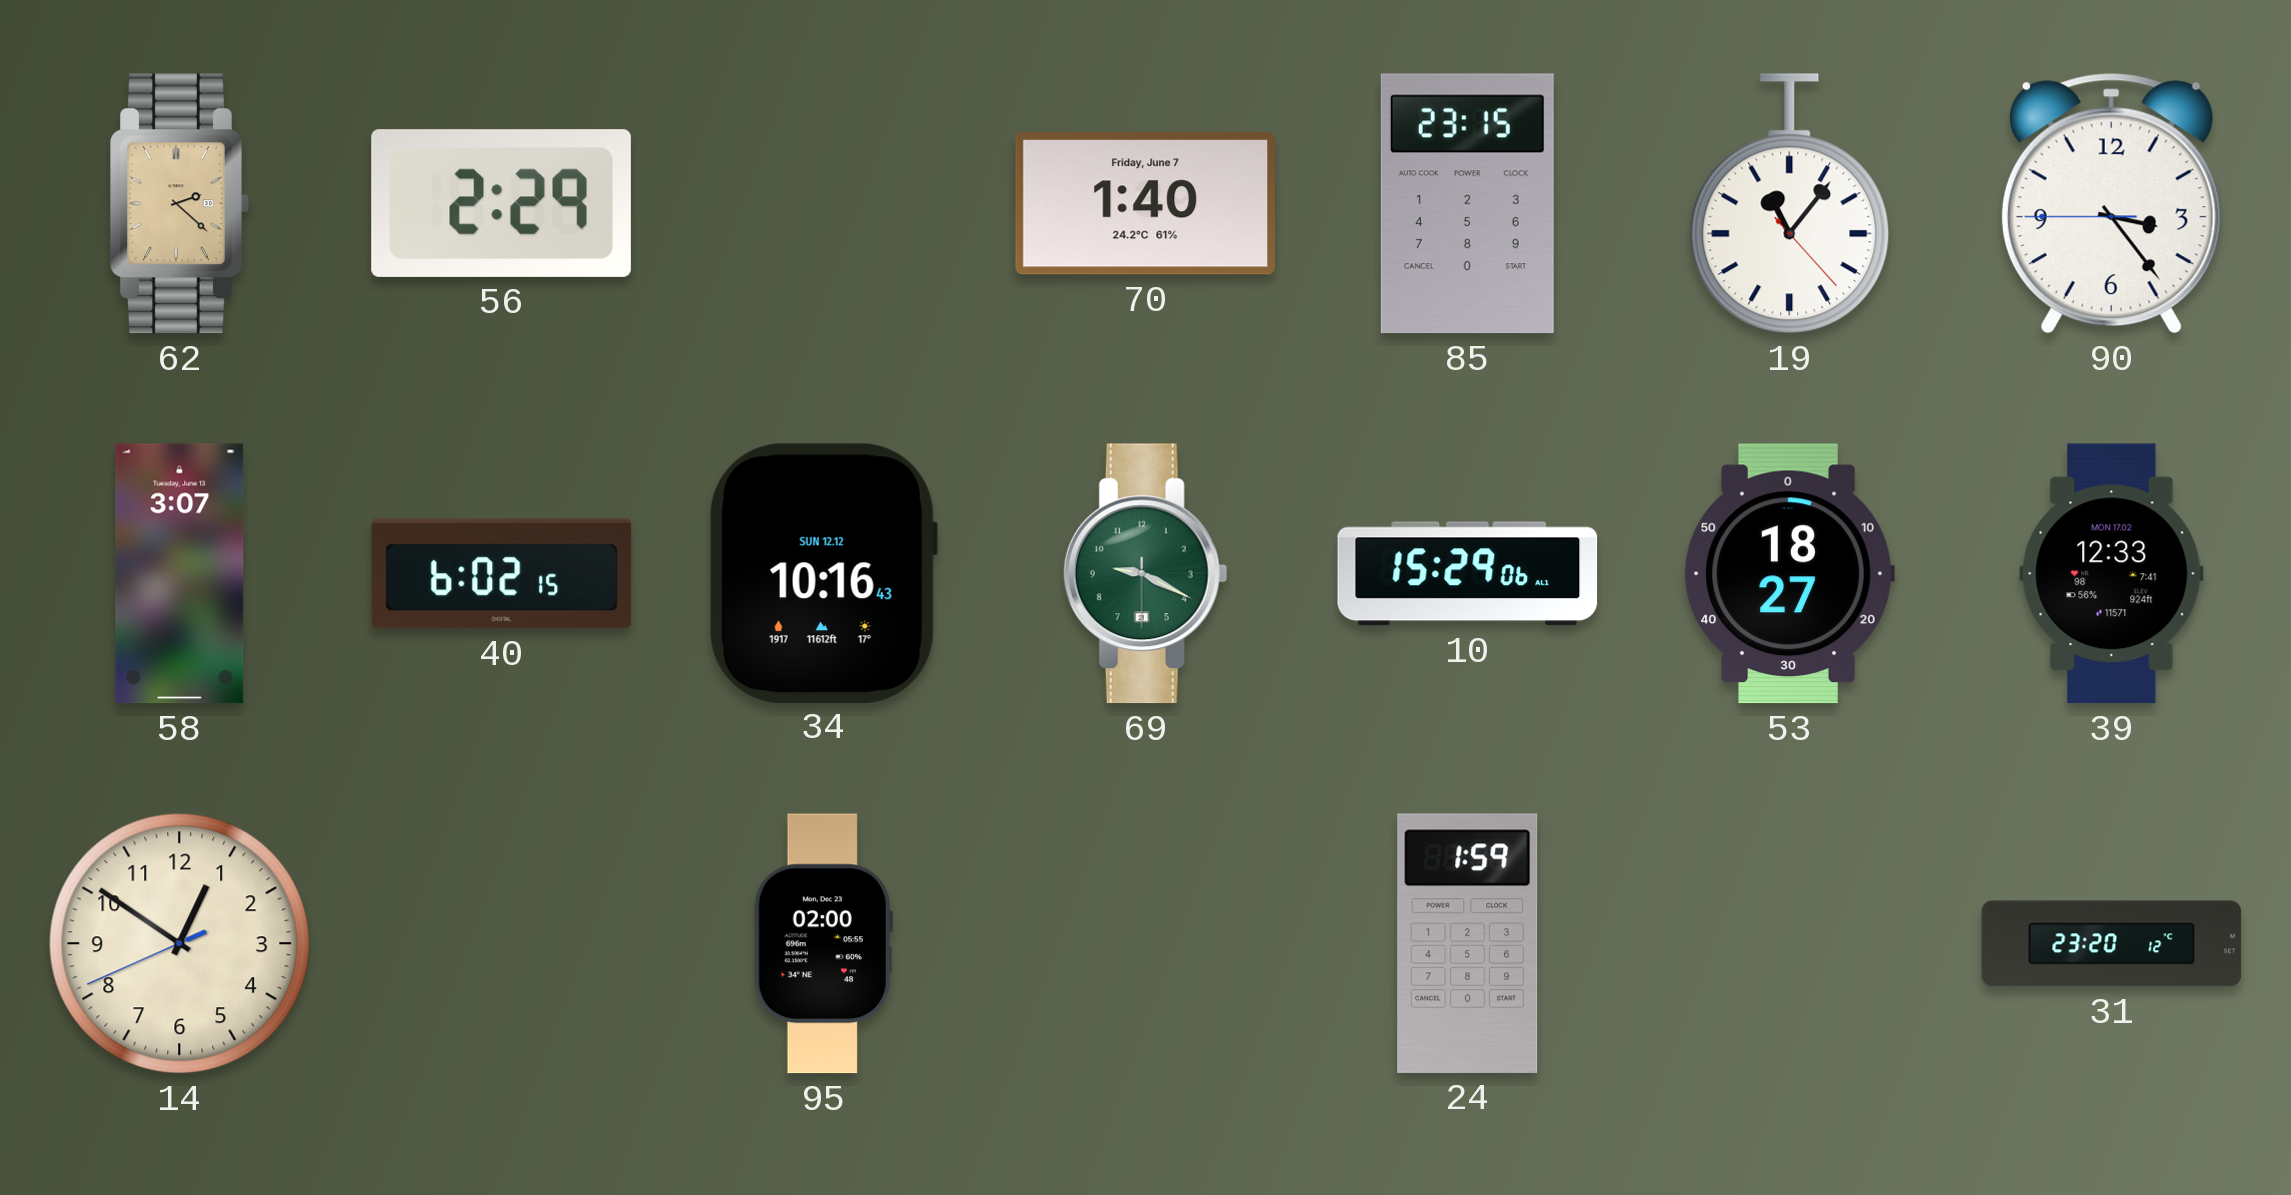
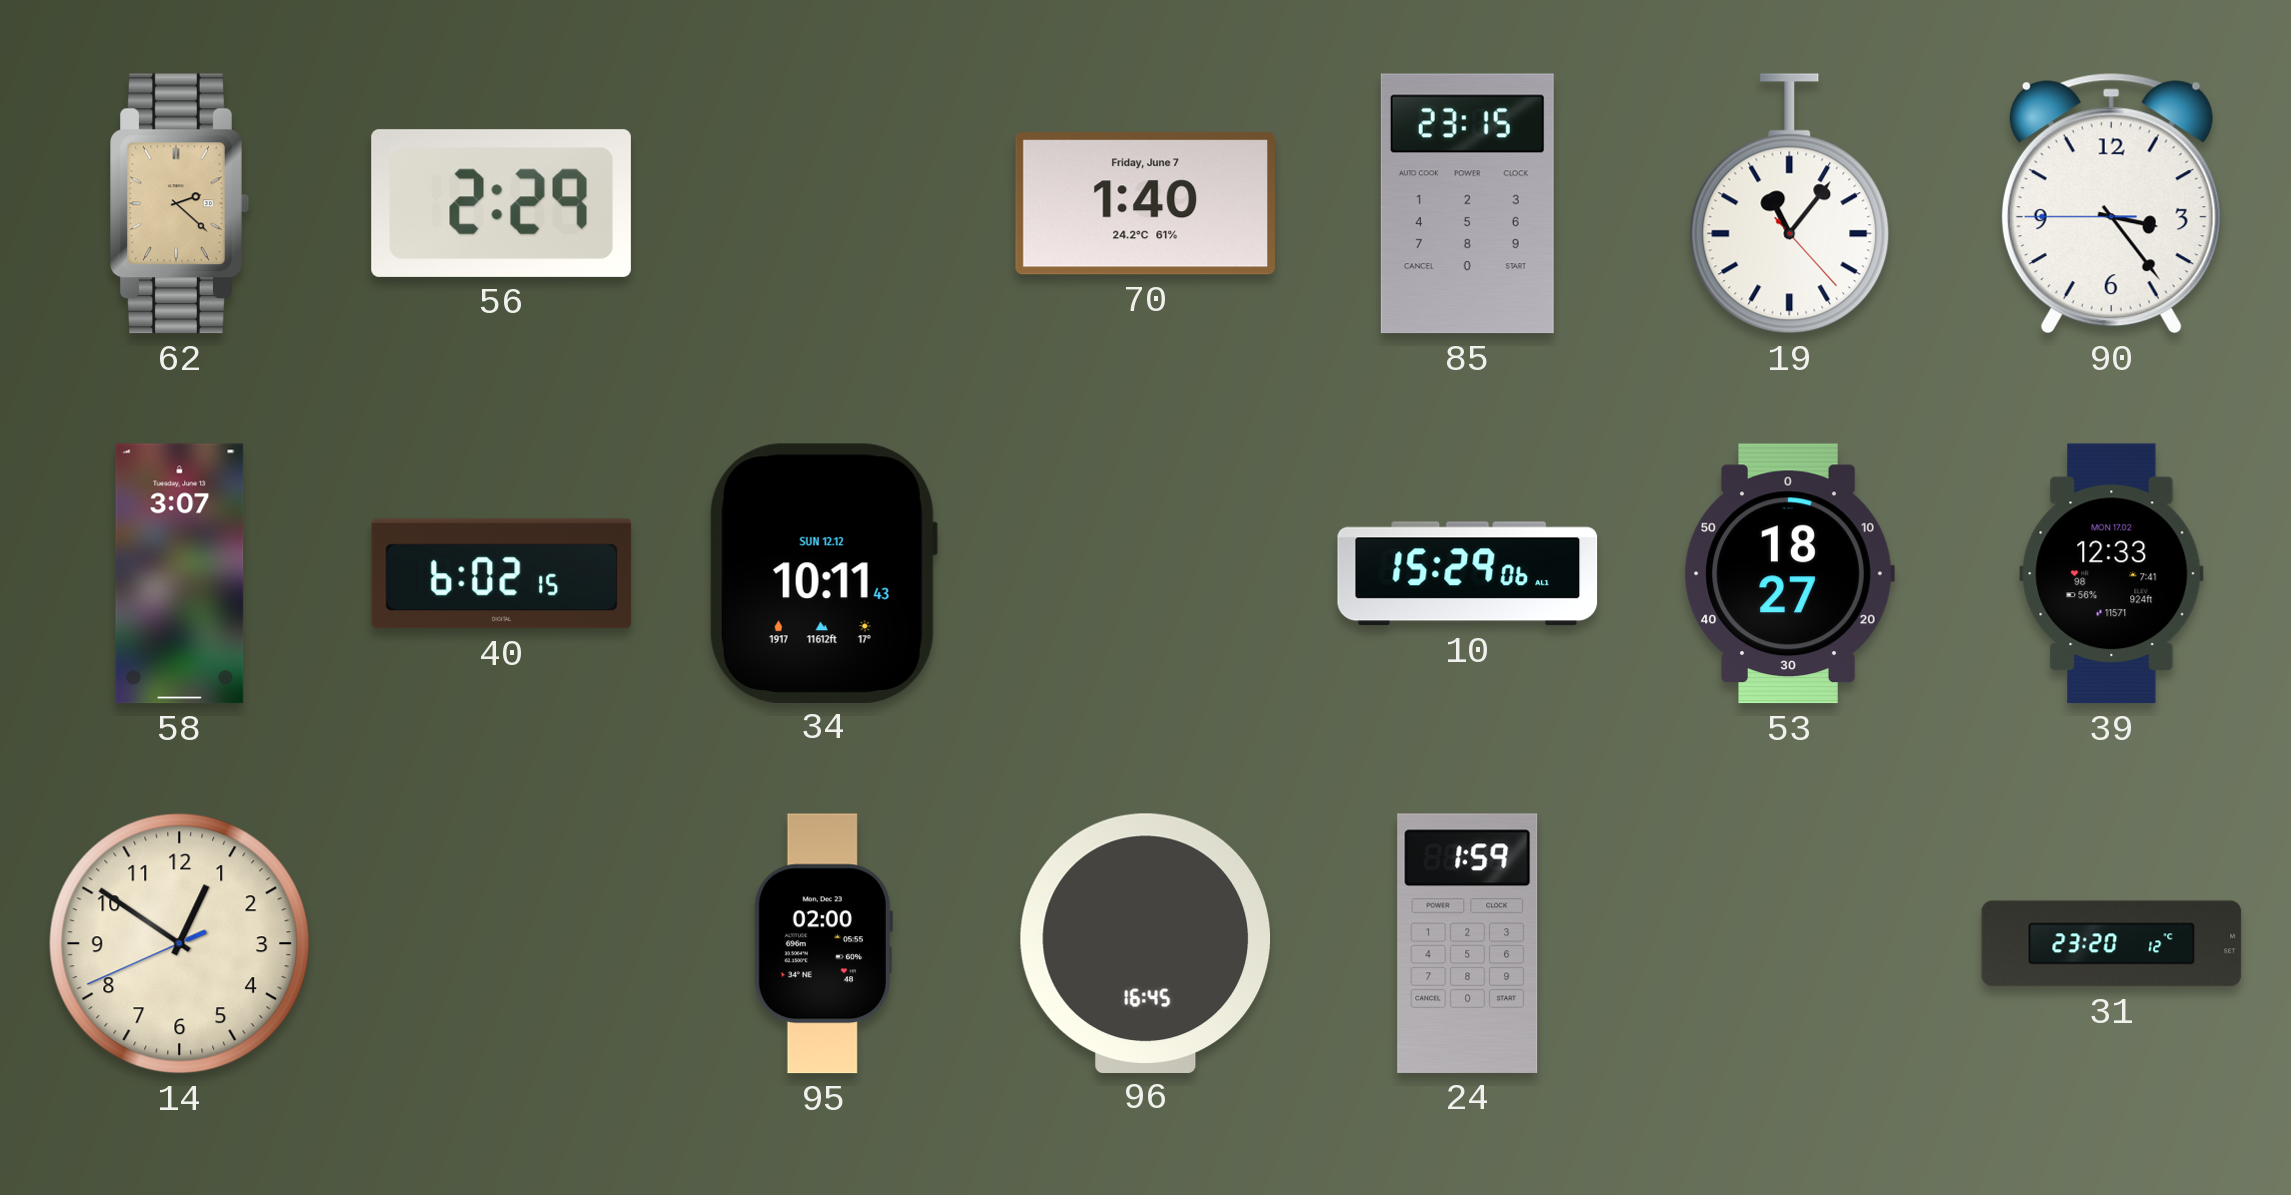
34: 10:16 -> 10:11
69: 9:19 -> none
96: none -> 16:45
